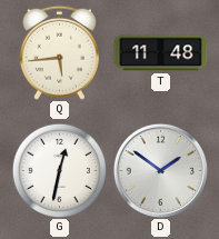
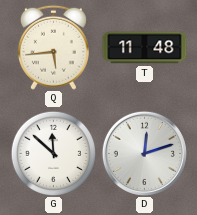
G: 12:32 -> 11:52
D: 1:51 -> 12:12
